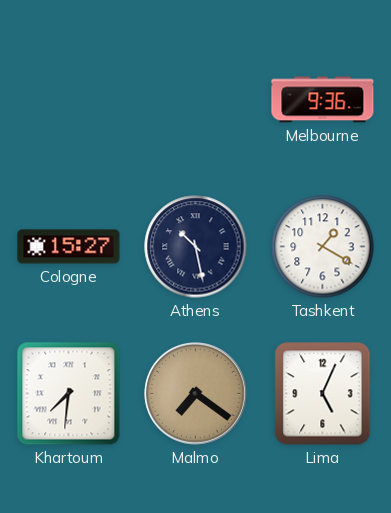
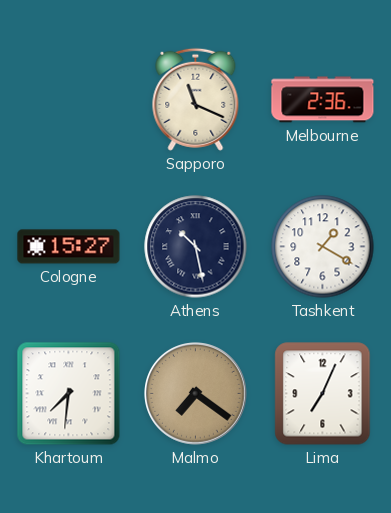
Sapporo: none -> 11:19
Melbourne: 9:36 -> 2:36
Lima: 5:04 -> 7:04
